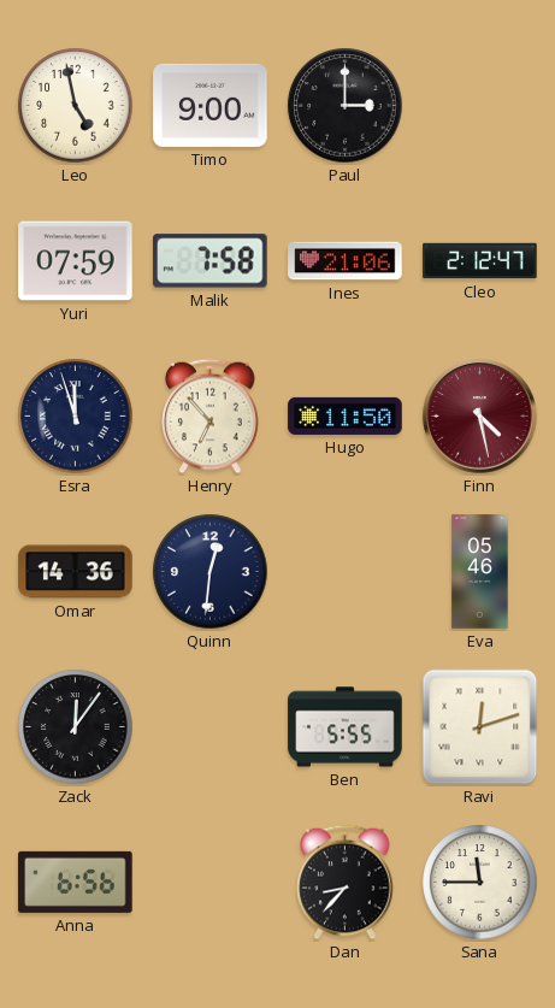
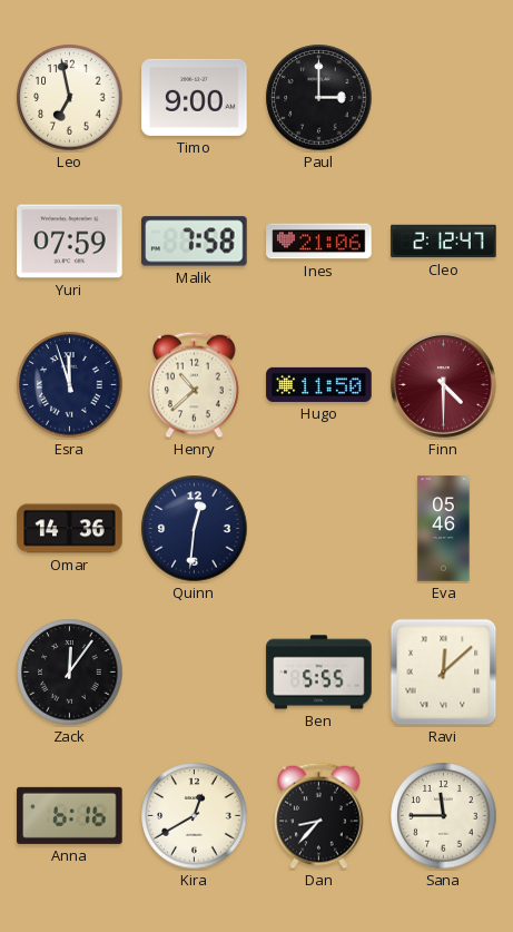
Leo: 4:58 -> 6:58
Henry: 6:53 -> 10:38
Finn: 4:28 -> 4:30
Ravi: 12:12 -> 12:08
Anna: 6:56 -> 6:16
Kira: none -> 12:40
